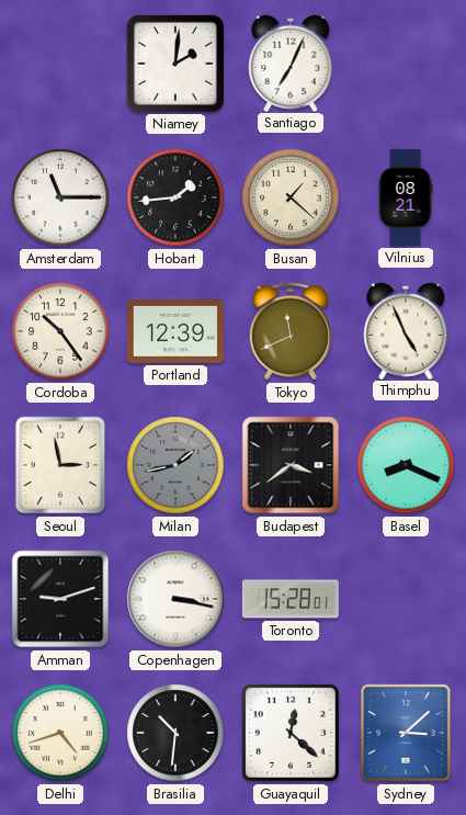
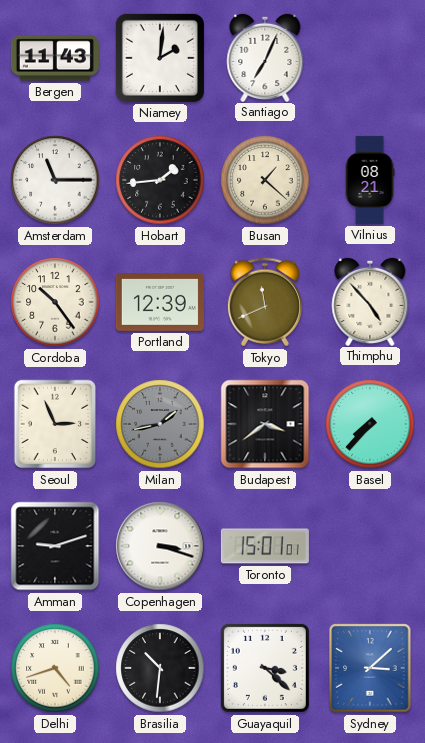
Bergen: none -> 11:43
Thimphu: 4:56 -> 4:53
Seoul: 2:58 -> 2:56
Basel: 8:19 -> 7:37
Copenhagen: 3:17 -> 3:18
Toronto: 15:28 -> 15:01
Guayaquil: 12:22 -> 3:22
